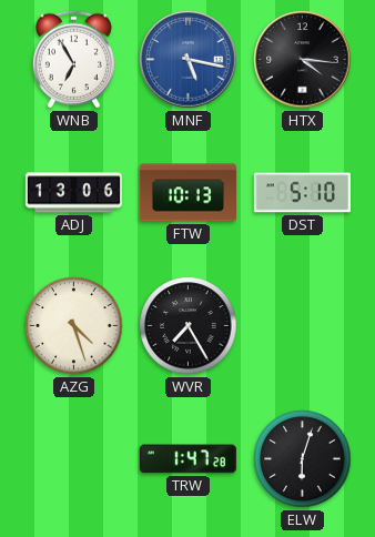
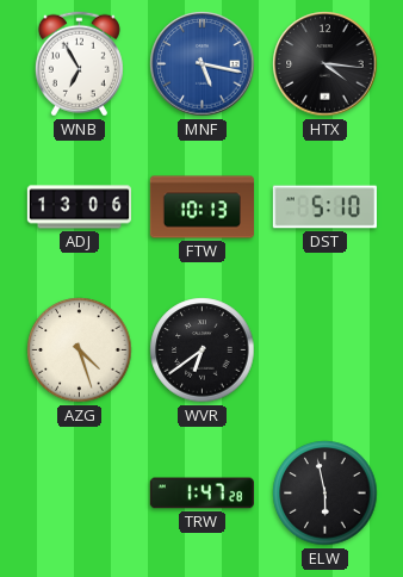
WVR: 7:25 -> 6:39
ELW: 6:03 -> 5:58
